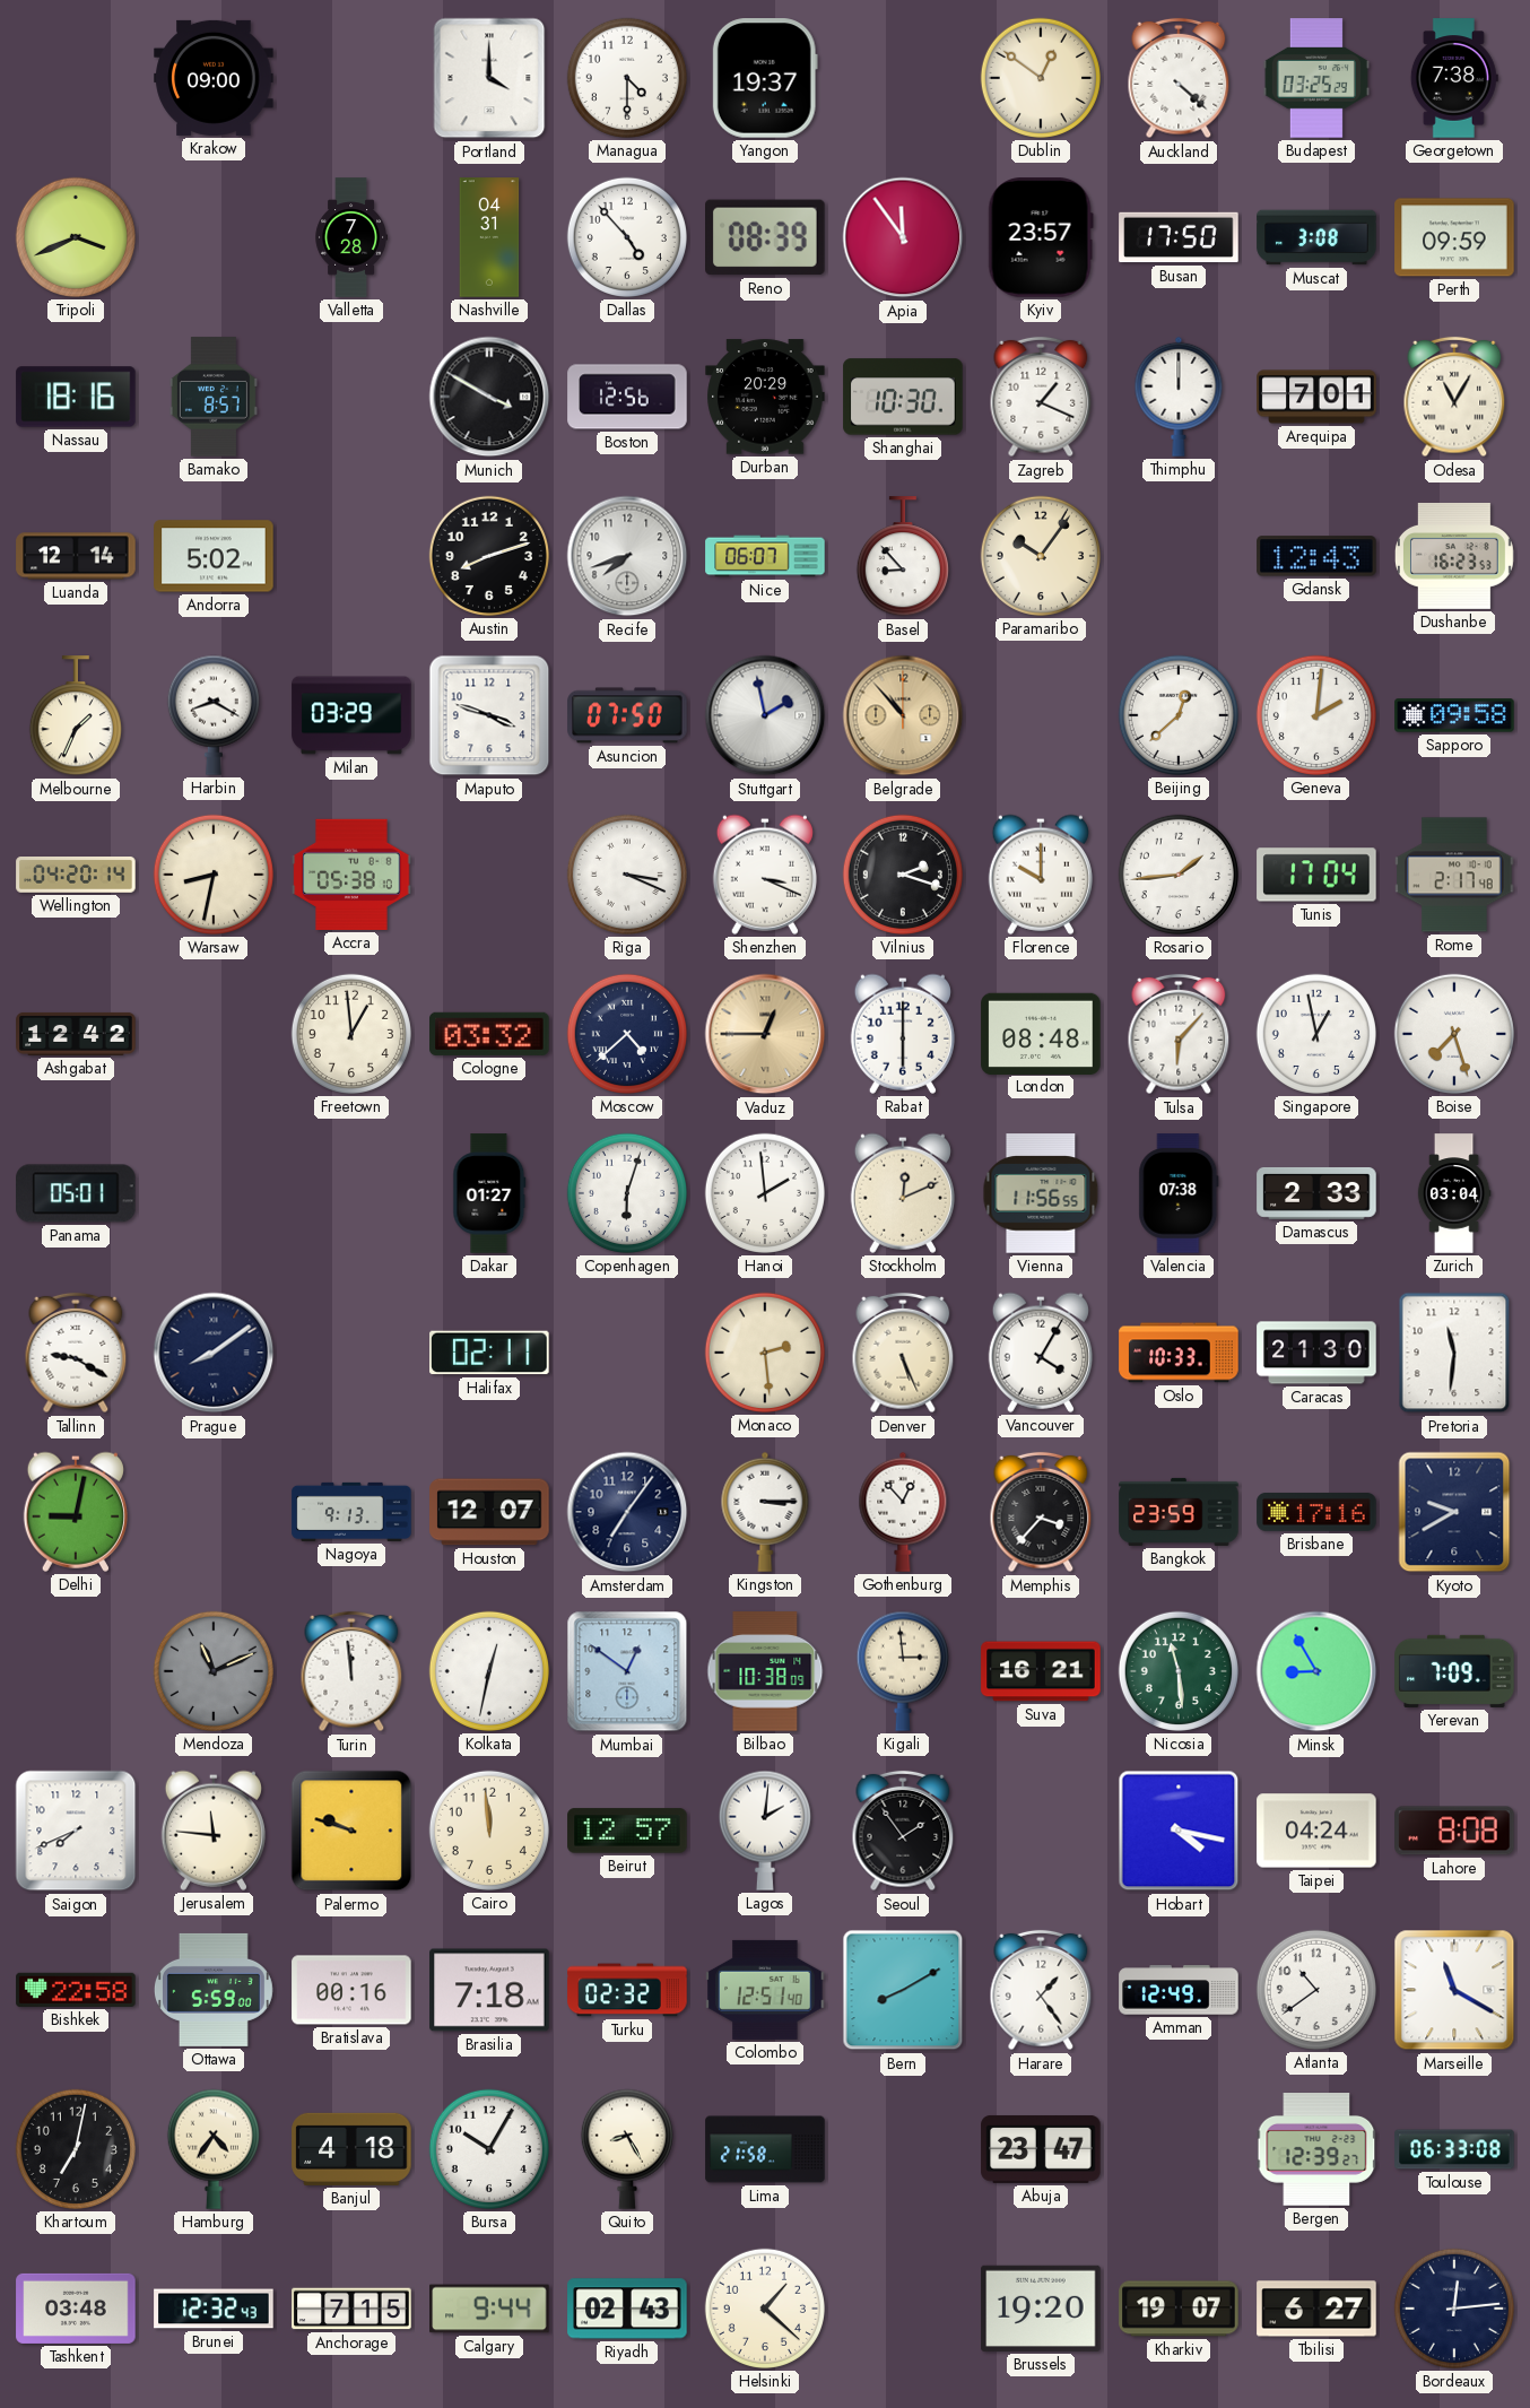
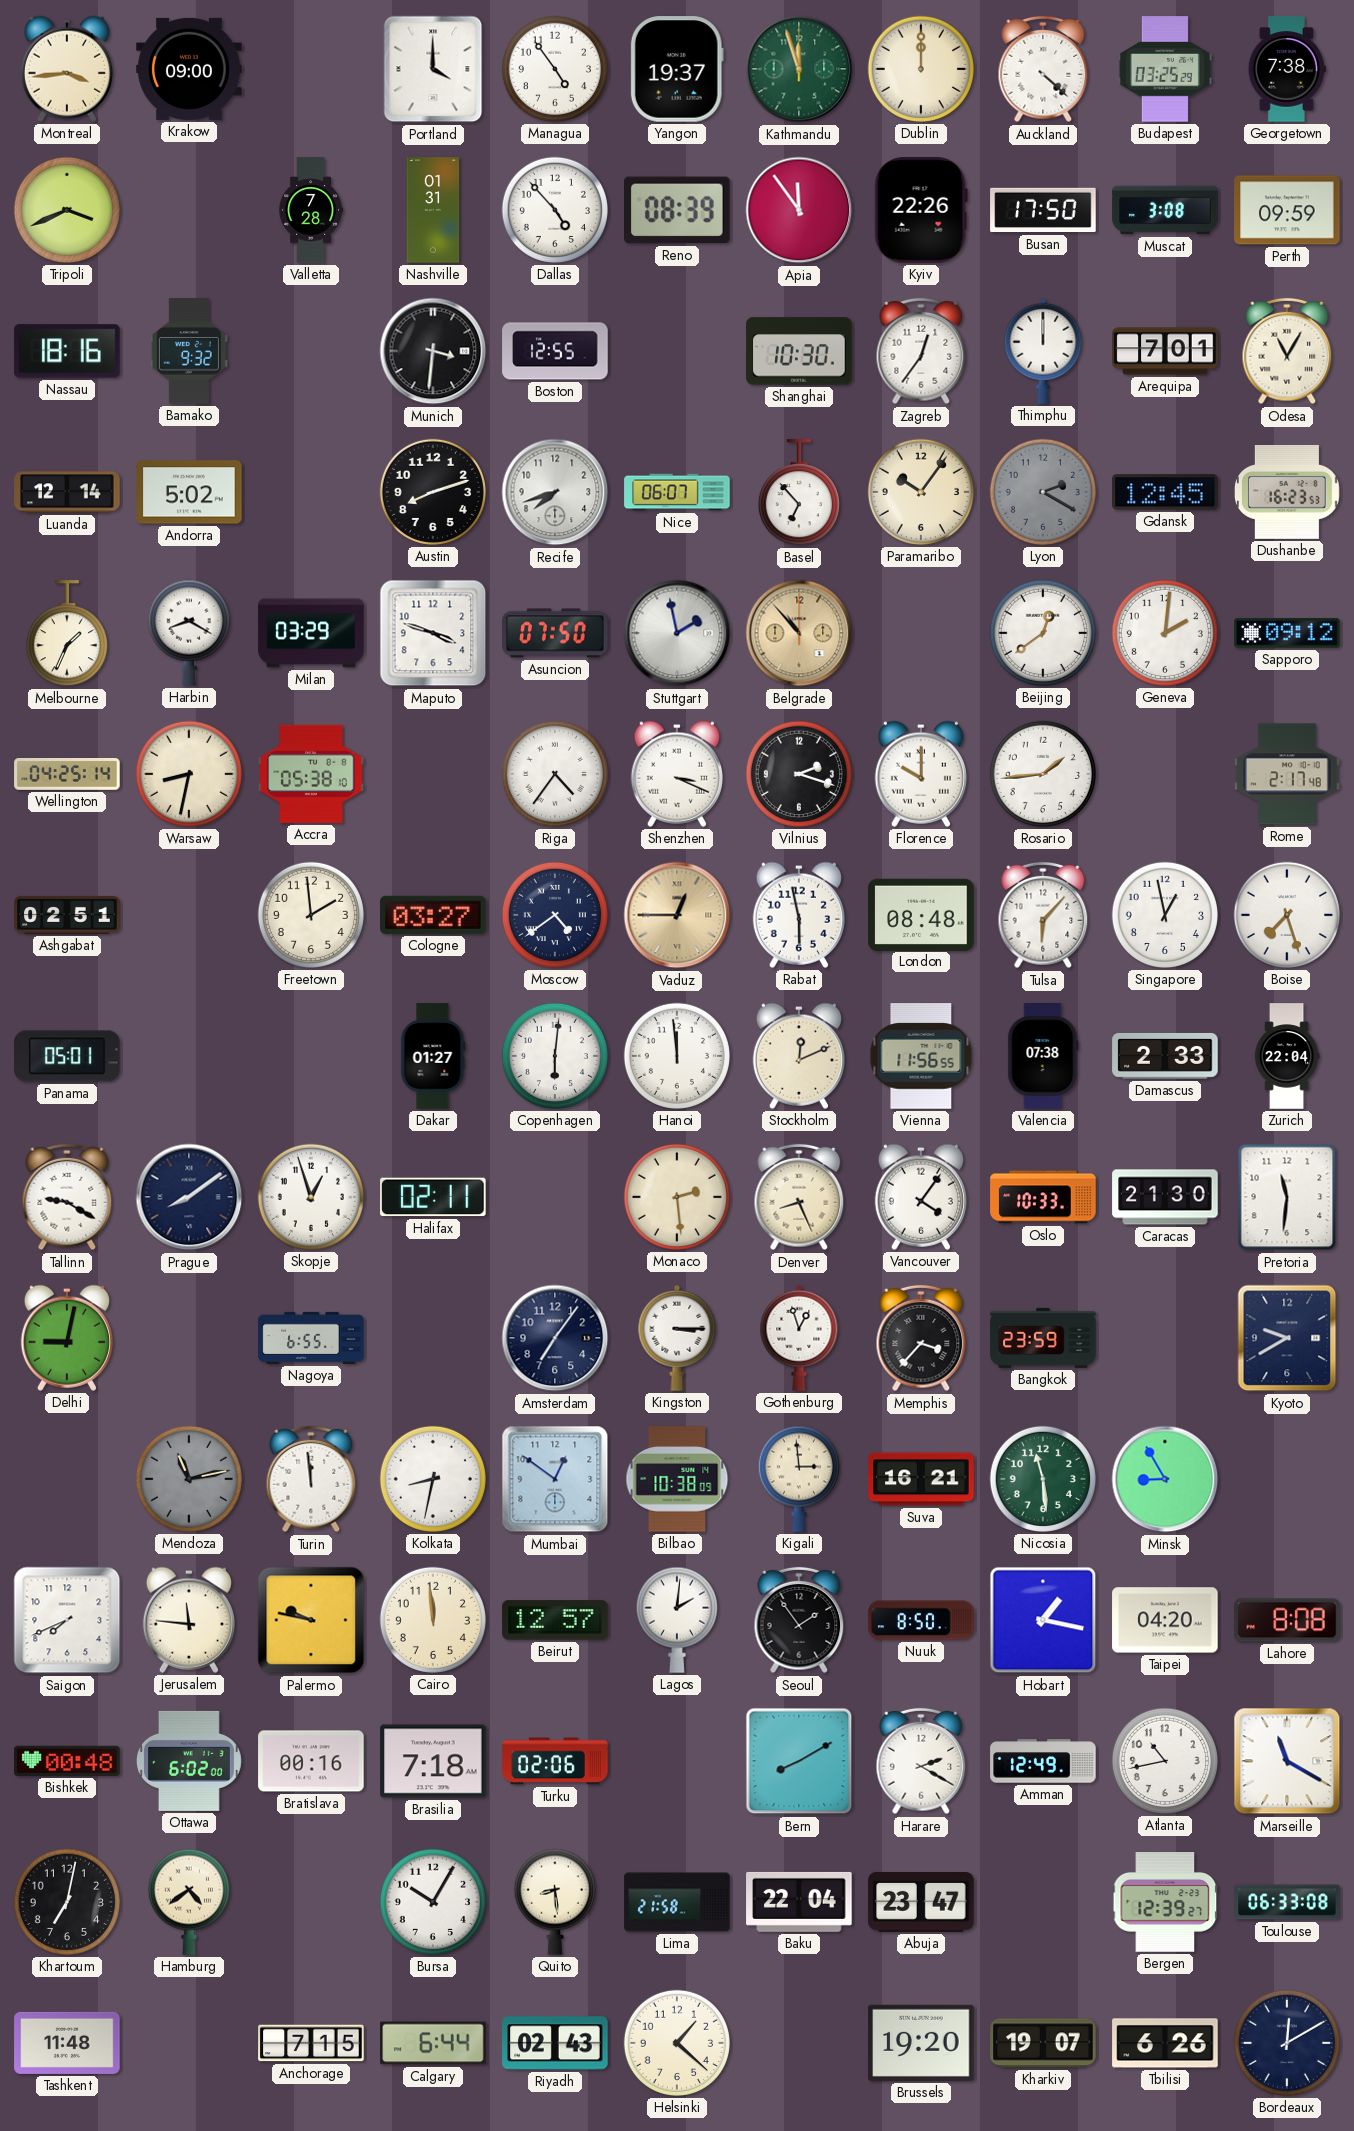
Montreal: none -> 3:44
Managua: 4:30 -> 4:54
Kathmandu: none -> 11:57
Dublin: 12:51 -> 12:00
Nashville: 04:31 -> 01:31
Kyiv: 23:57 -> 22:26
Bamako: 8:57 -> 9:32
Munich: 3:50 -> 3:31
Boston: 12:56 -> 12:55
Durban: 20:29 -> none
Zagreb: 1:19 -> 12:36
Basel: 8:53 -> 6:53
Lyon: none -> 2:20
Gdansk: 12:43 -> 12:45
Beijing: 12:38 -> 12:39
Sapporo: 09:58 -> 09:12
Wellington: 04:20 -> 04:25
Riga: 3:19 -> 4:36
Tunis: 17:04 -> none
Ashgabat: 12:42 -> 02:51
Freetown: 12:59 -> 1:59
Cologne: 03:32 -> 03:27
Moscow: 4:38 -> 4:39
Rabat: 6:00 -> 5:58
Copenhagen: 6:03 -> 6:01
Hanoi: 1:59 -> 11:59
Zurich: 03:04 -> 22:04
Skopje: none -> 12:57
Denver: 5:26 -> 8:26
Vancouver: 4:05 -> 4:06
Nagoya: 9:13 -> 6:55
Houston: 12:07 -> none
Gothenburg: 12:53 -> 12:57
Brisbane: 17:16 -> none
Mendoza: 11:11 -> 11:13
Kolkata: 12:32 -> 8:32
Yerevan: 7:09 -> none
Palermo: 9:48 -> 9:47
Nuuk: none -> 8:50
Hobart: 4:17 -> 1:17
Taipei: 04:24 -> 04:20
Bishkek: 22:58 -> 00:48
Ottawa: 5:59 -> 6:02
Turku: 02:32 -> 02:06
Colombo: 12:51 -> none
Harare: 1:24 -> 2:20
Atlanta: 10:39 -> 10:43
Hamburg: 4:36 -> 4:39
Banjul: 4:18 -> none
Quito: 8:25 -> 8:29
Baku: none -> 22:04
Tashkent: 03:48 -> 11:48
Brunei: 12:32 -> none
Calgary: 9:44 -> 6:44
Tbilisi: 6:27 -> 6:26
Bordeaux: 12:14 -> 12:10
